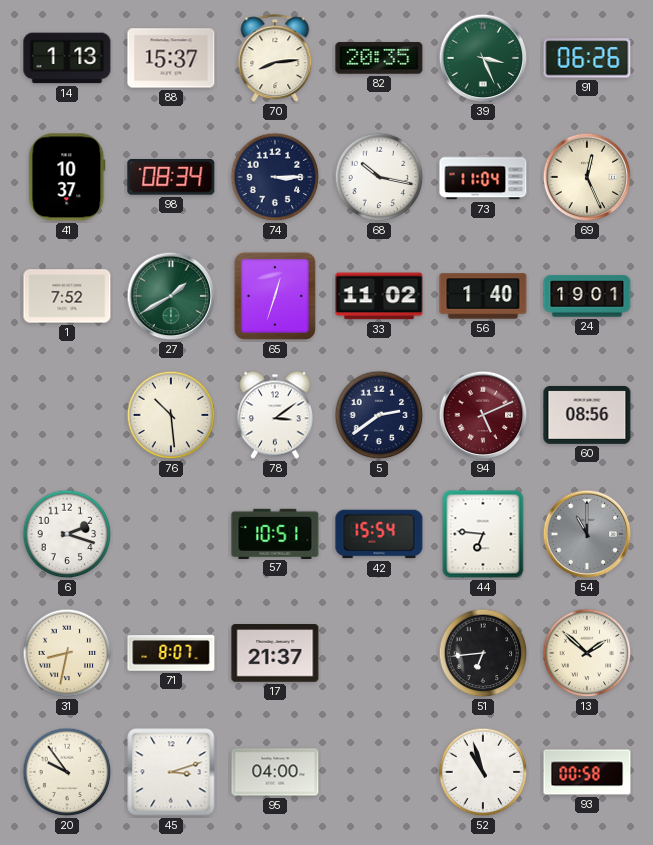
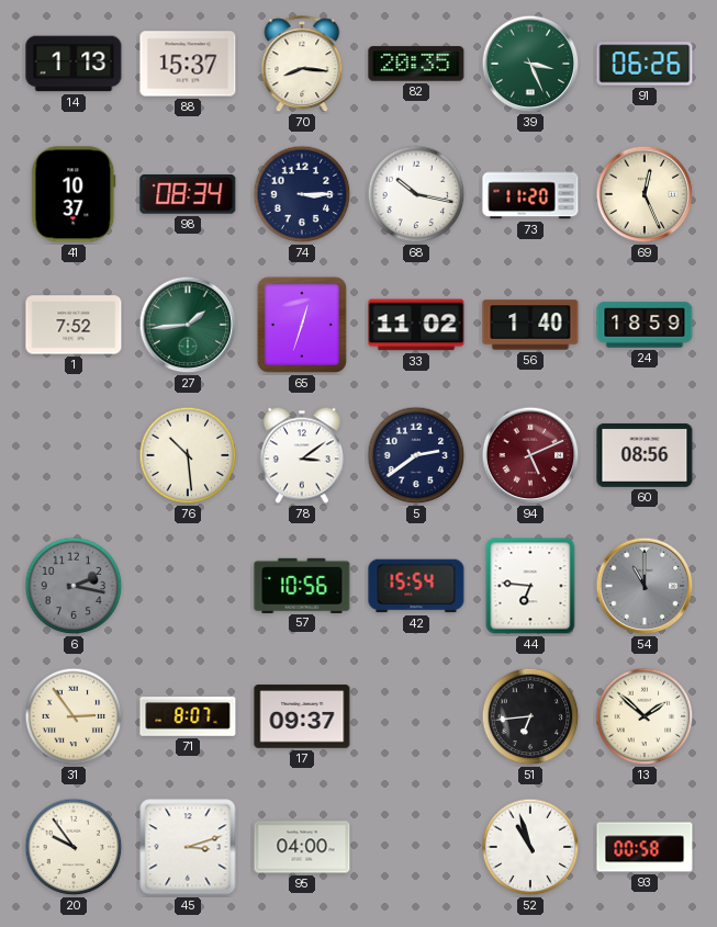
70: 8:14 -> 8:16
73: 11:04 -> 11:20
27: 1:40 -> 1:44
24: 19:01 -> 18:59
6: 2:18 -> 2:17
6 dial: white -> grey
57: 10:51 -> 10:56
31: 8:32 -> 2:54
17: 21:37 -> 09:37
